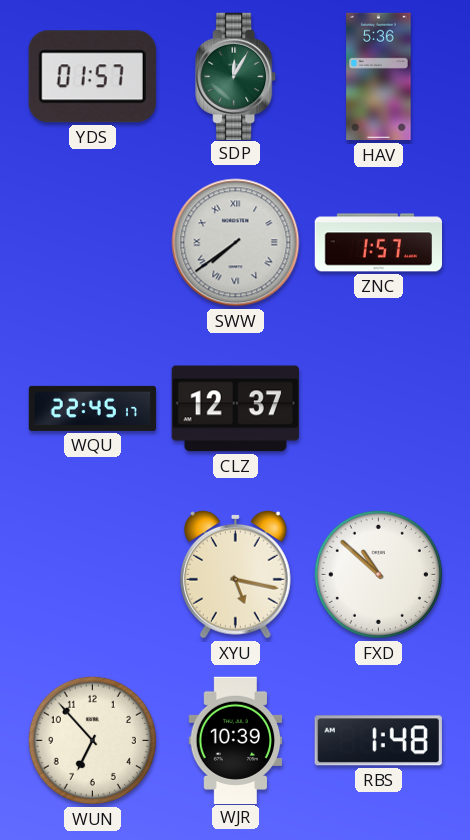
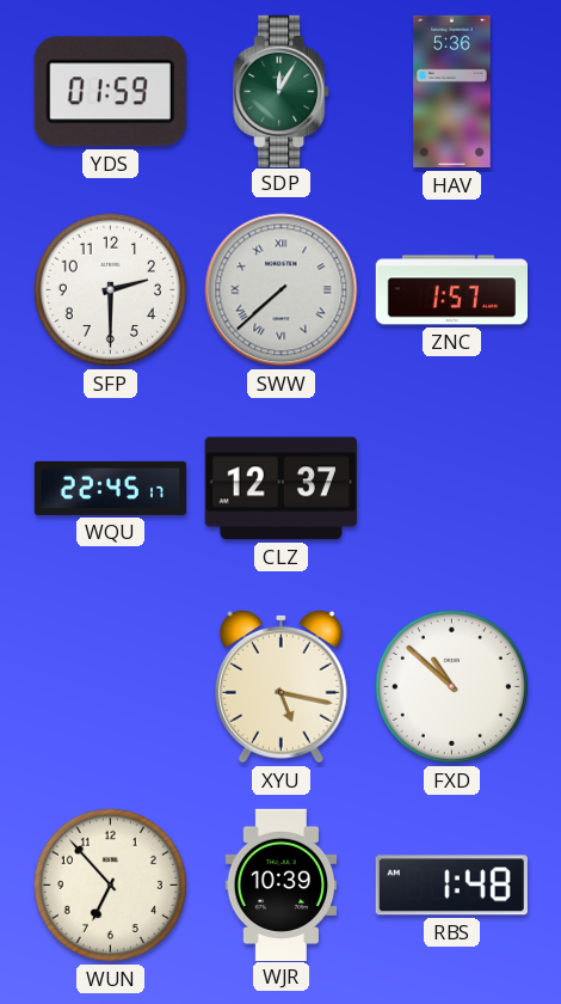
YDS: 01:57 -> 01:59
SFP: none -> 2:30
SWW: 7:39 -> 7:38
